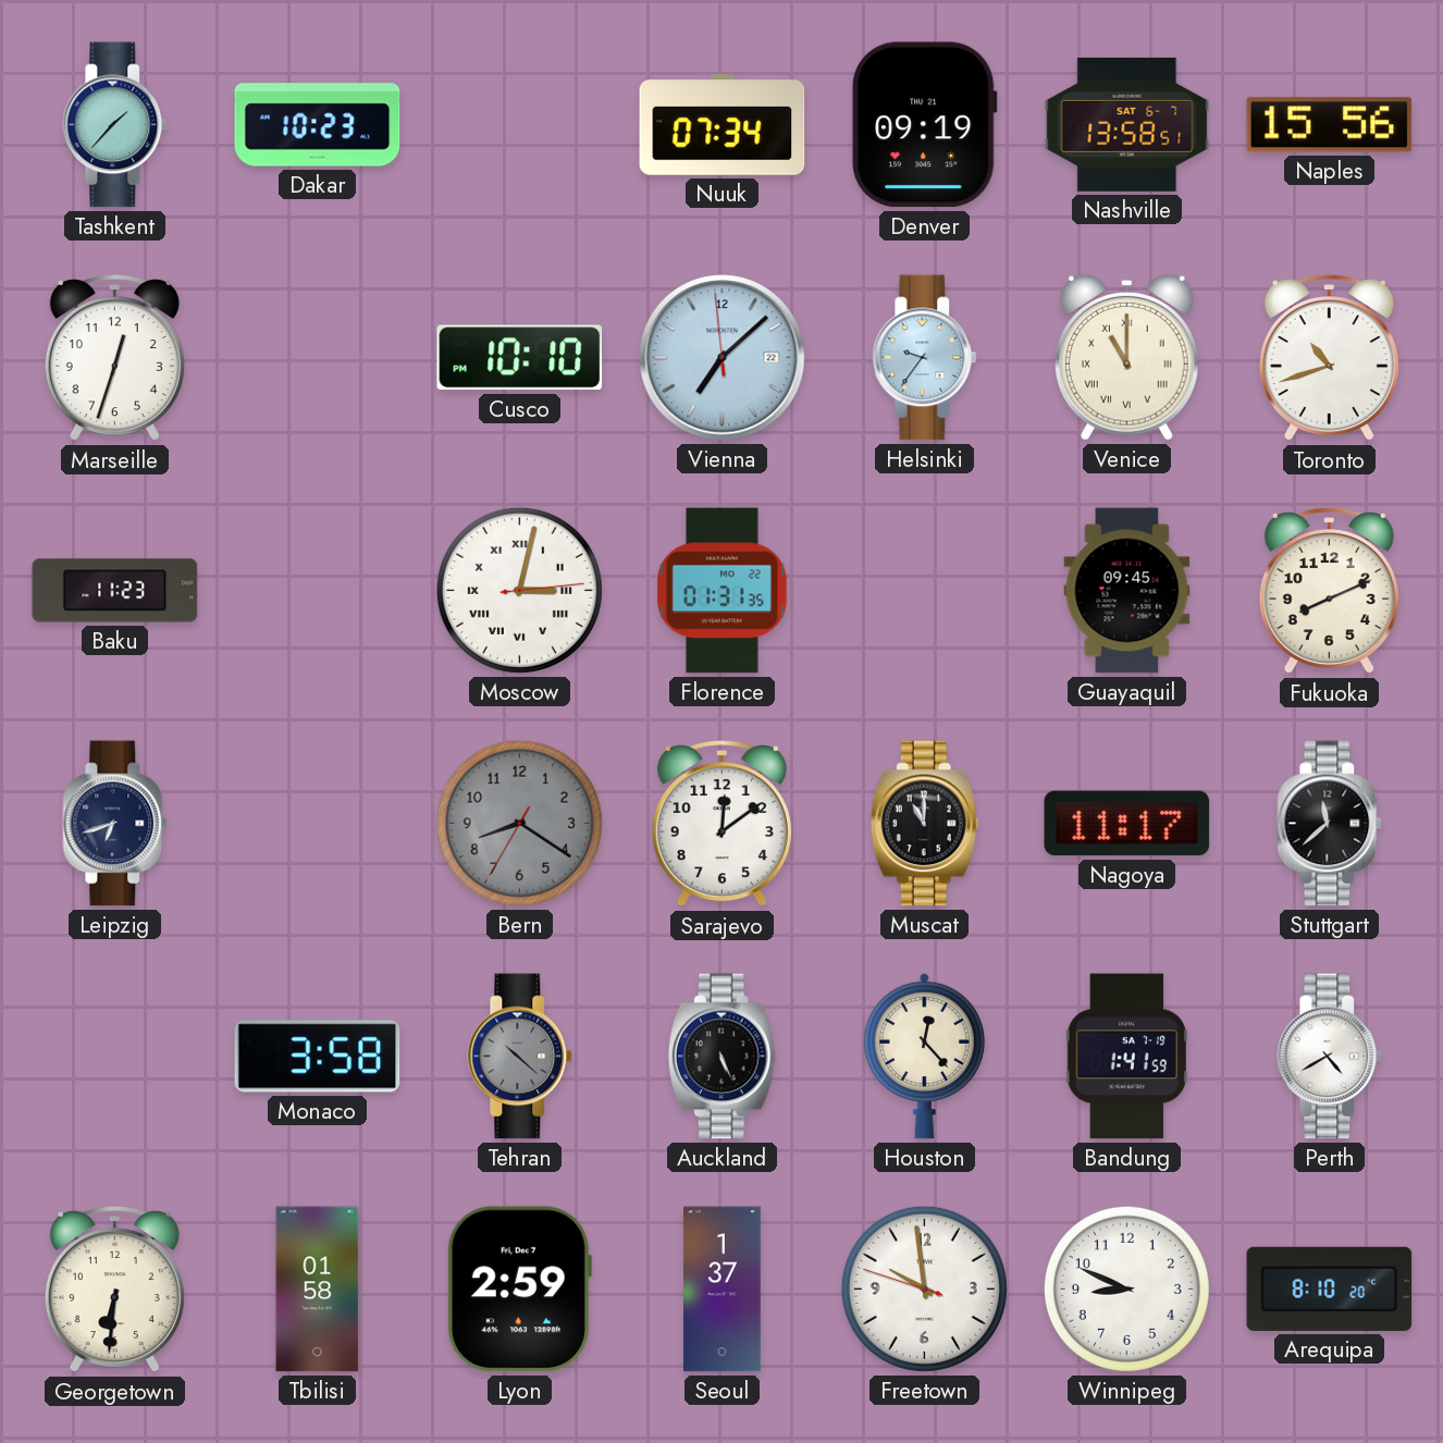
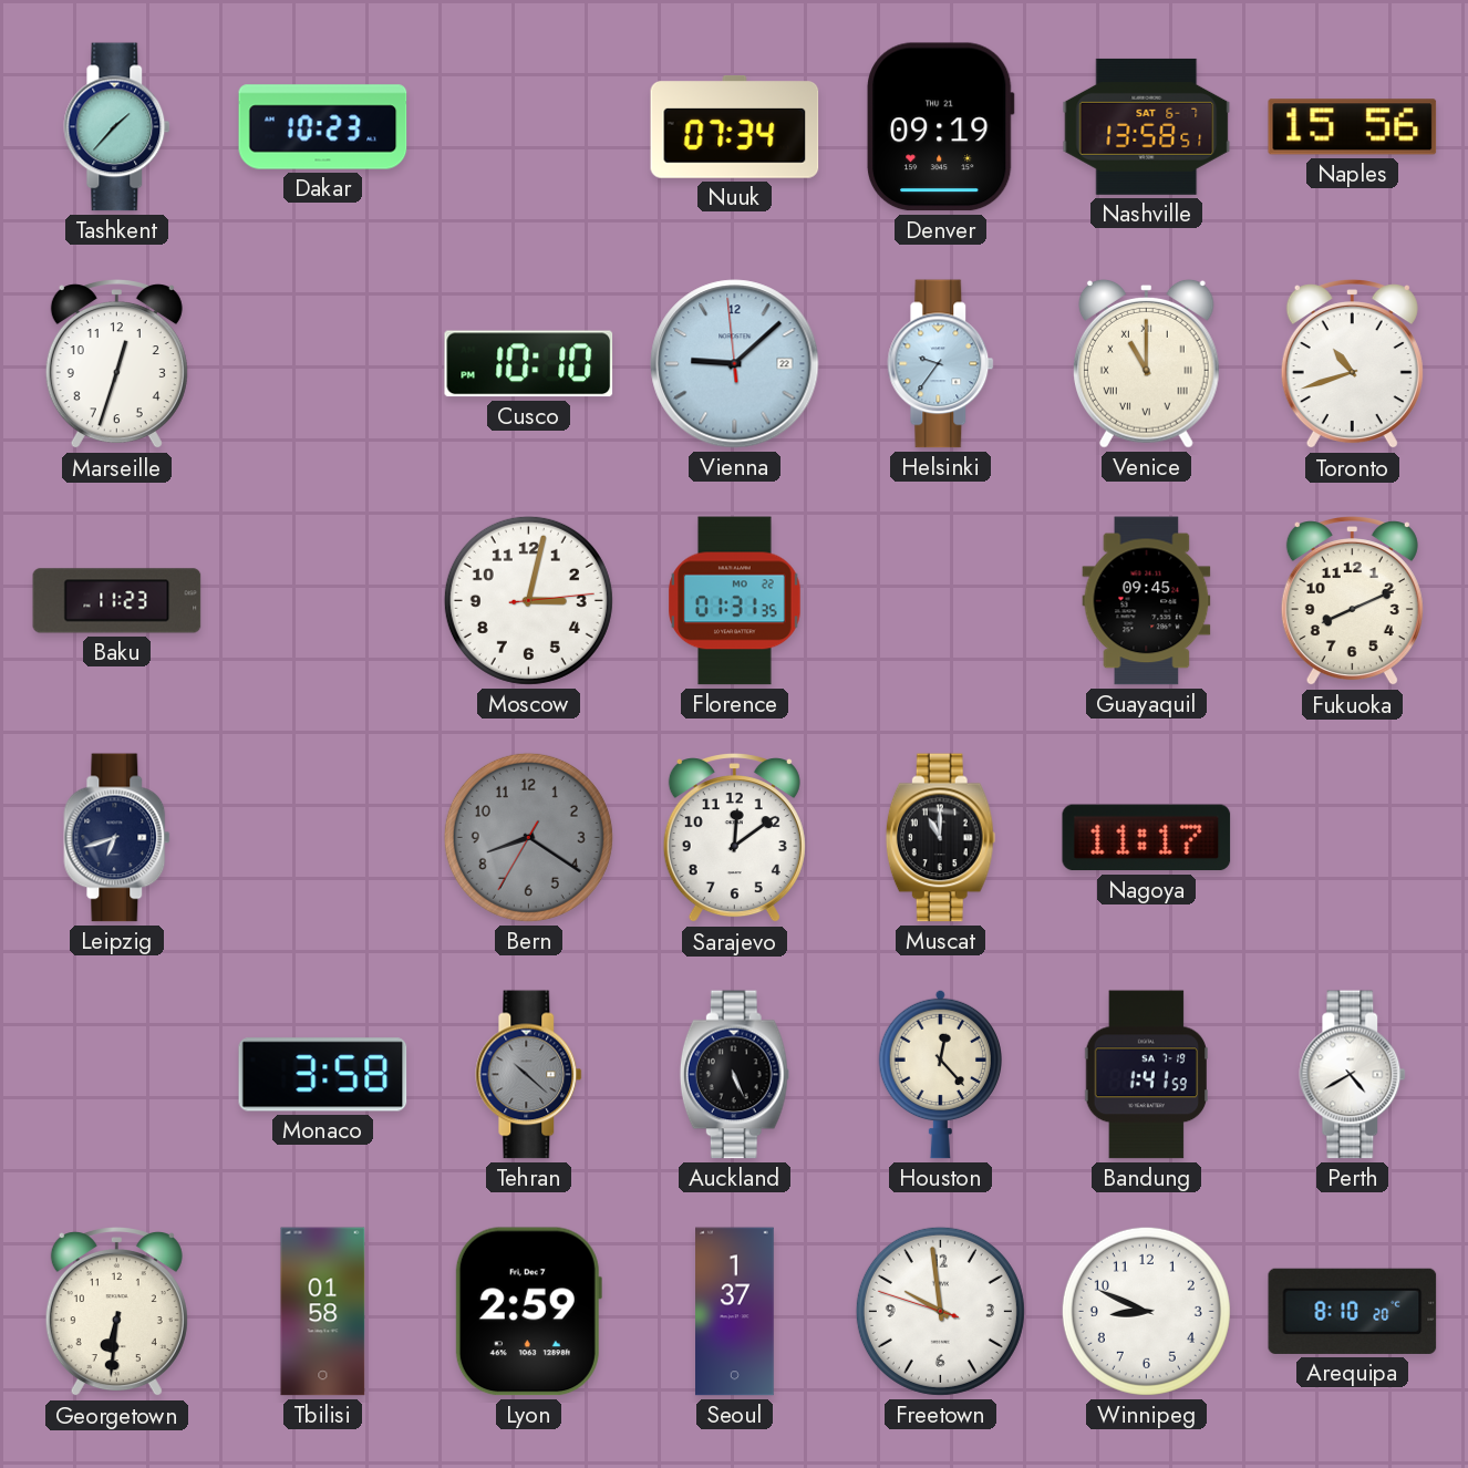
Vienna: 7:07 -> 9:07
Moscow numerals: Roman -> Arabic
Stuttgart: 11:38 -> none
